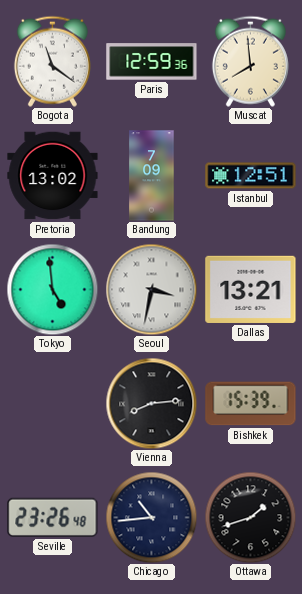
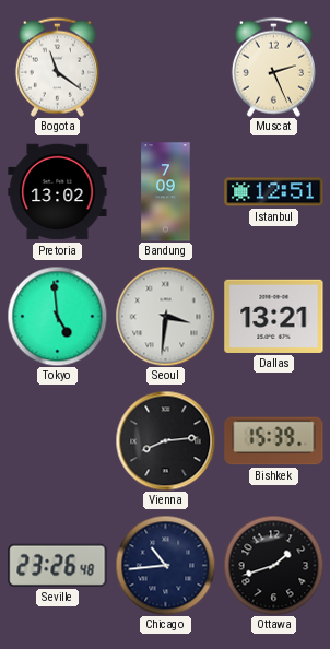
Paris: 12:59 -> none
Muscat: 7:59 -> 2:26
Seoul: 3:32 -> 3:31
